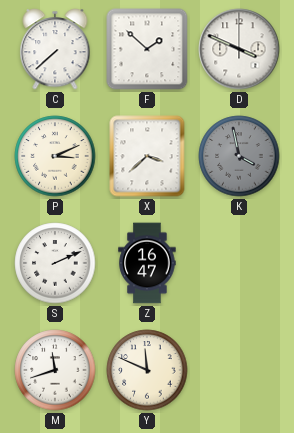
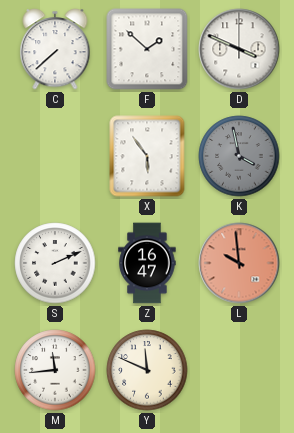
P: 3:11 -> none
X: 3:38 -> 5:54
L: none -> 9:59
M: 11:42 -> 11:44
